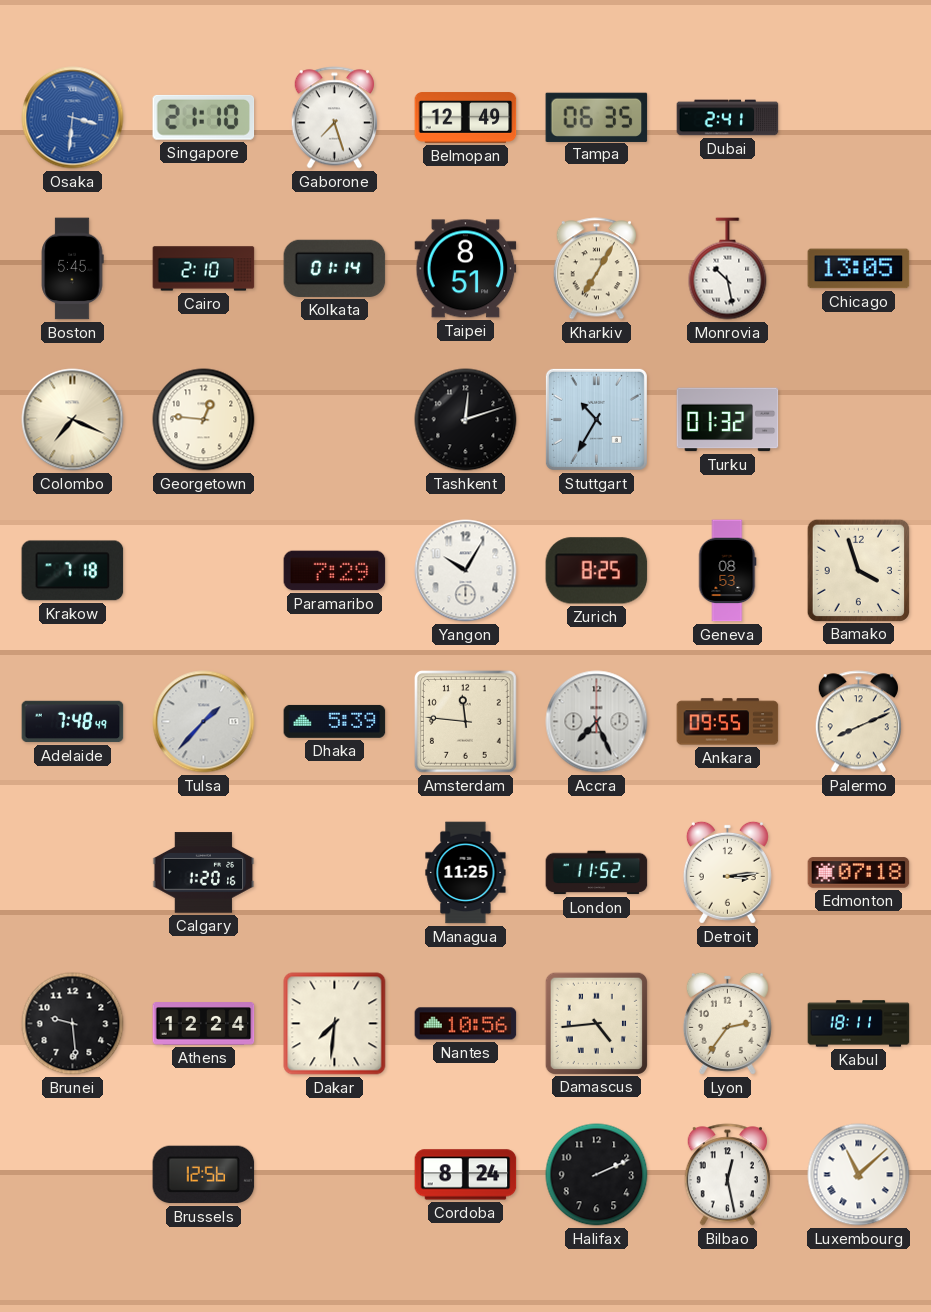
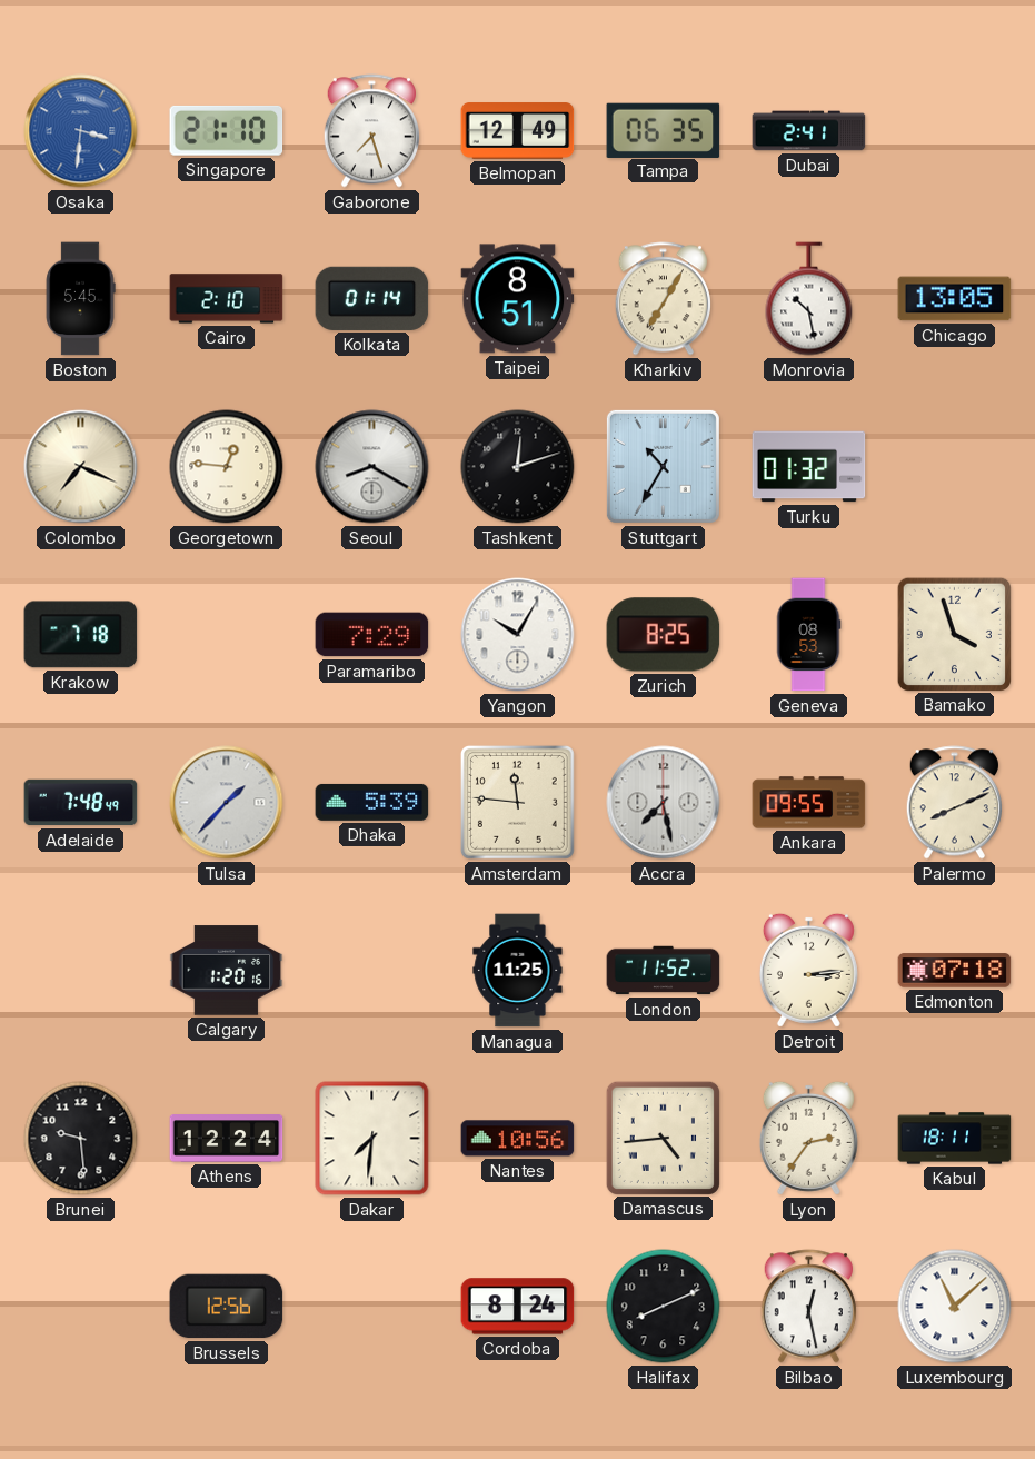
Seoul: none -> 8:20
Accra: 7:26 -> 7:28
Halifax: 2:11 -> 8:11
